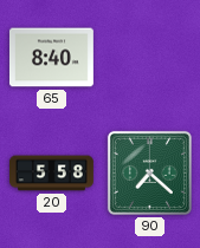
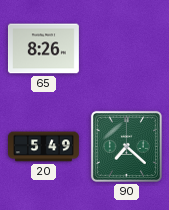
65: 8:40 -> 8:26
20: 5:58 -> 5:49
